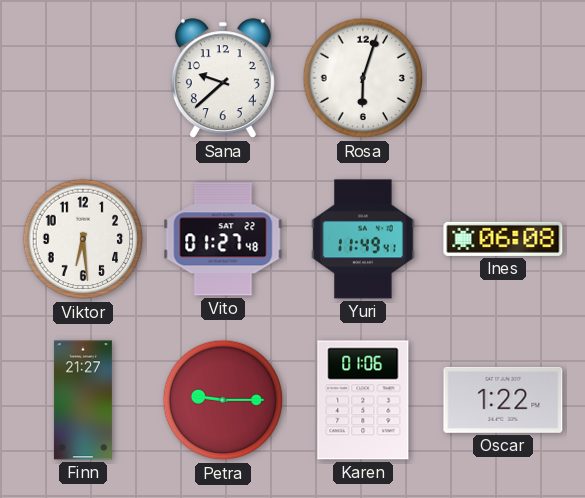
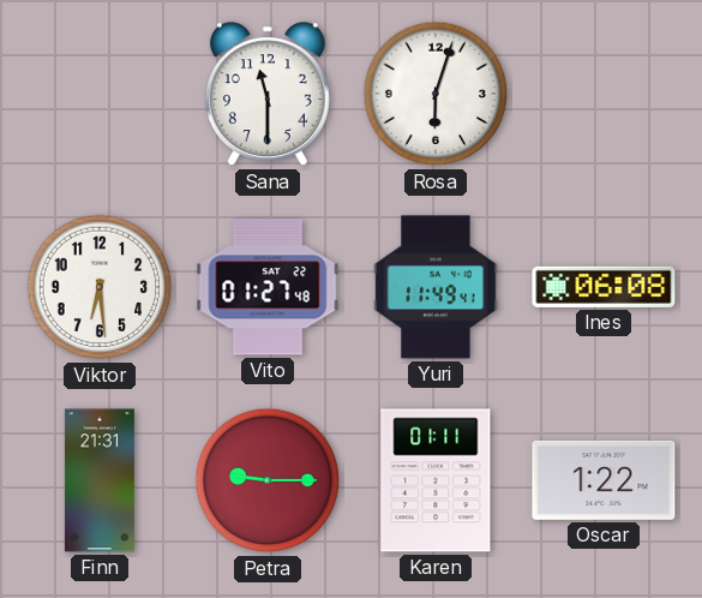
Sana: 9:38 -> 11:30
Finn: 21:27 -> 21:31
Karen: 01:06 -> 01:11
